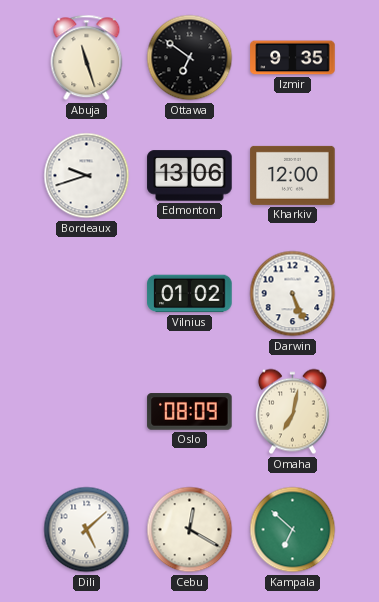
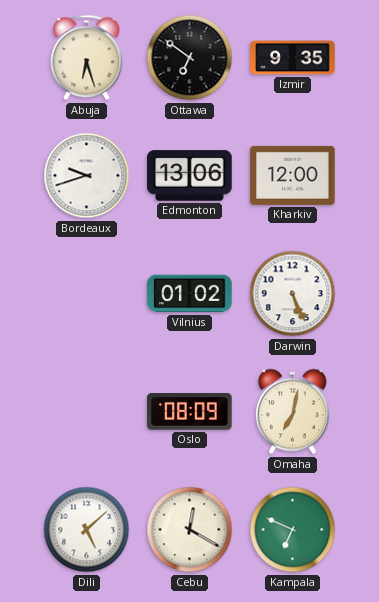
Abuja: 11:27 -> 6:27
Kampala: 6:52 -> 6:49
